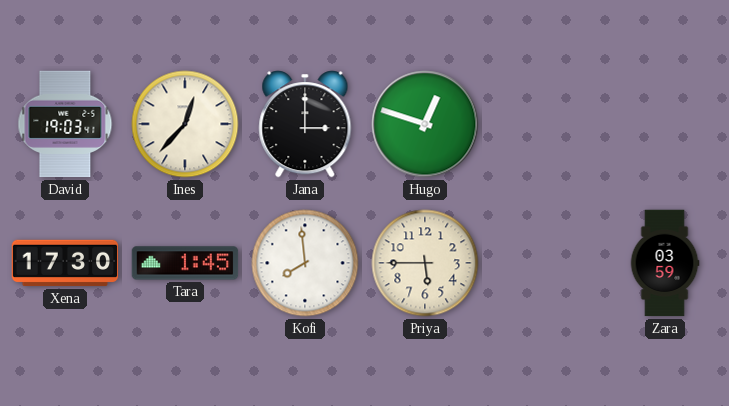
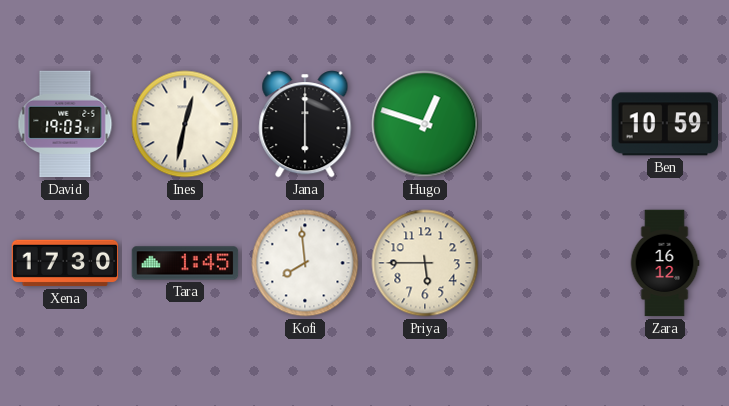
Ines: 12:37 -> 12:32
Jana: 3:00 -> 6:00
Ben: none -> 10:59
Zara: 03:59 -> 16:12
